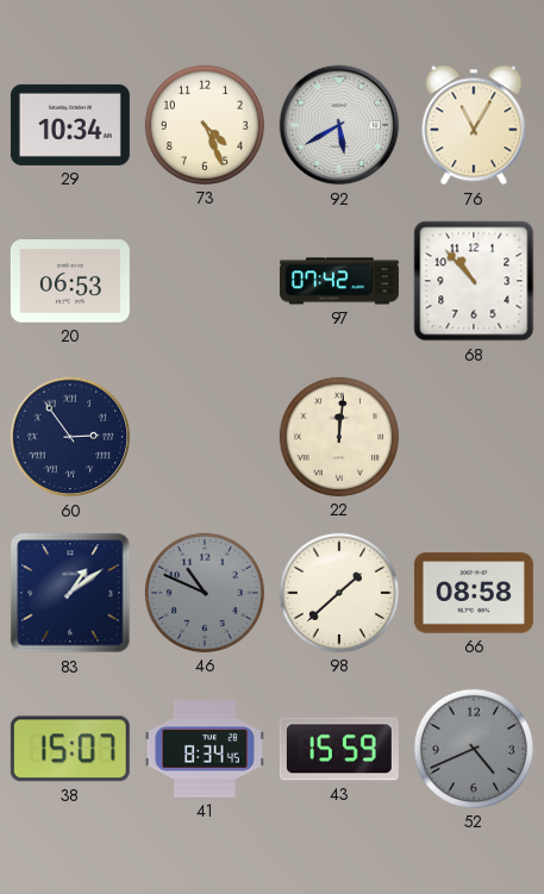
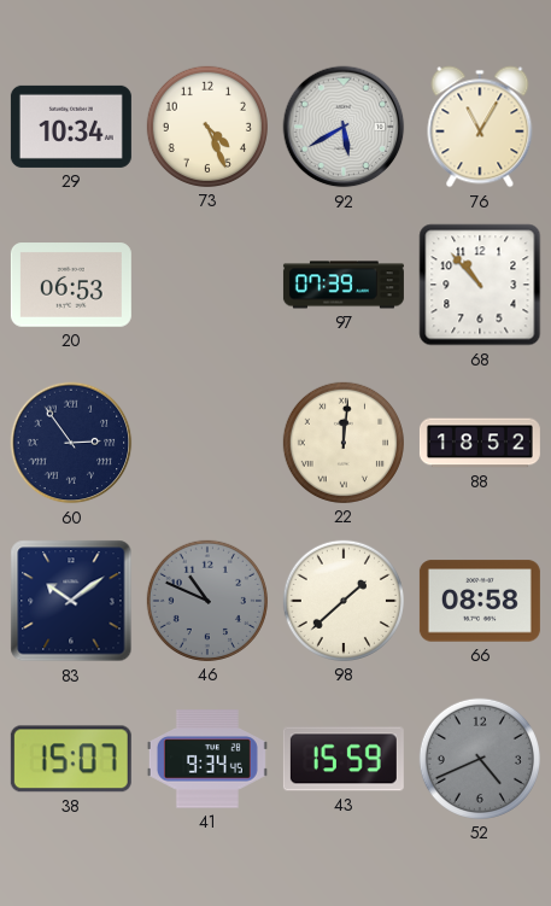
97: 07:42 -> 07:39
88: none -> 18:52
83: 1:09 -> 10:09
41: 8:34 -> 9:34
